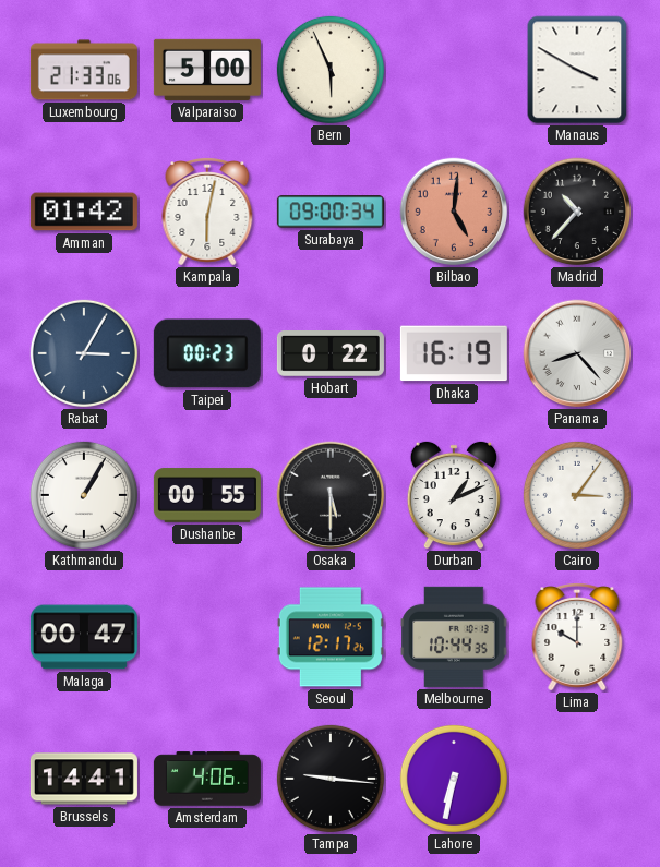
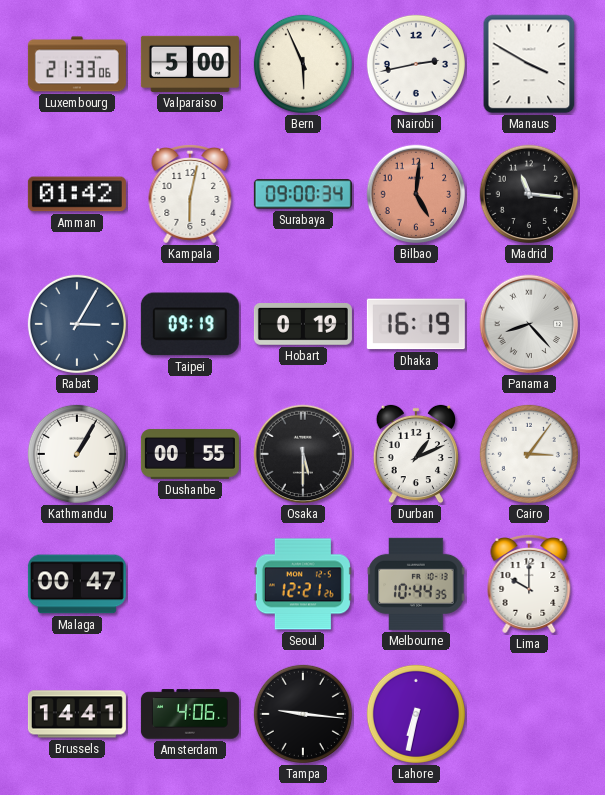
Nairobi: none -> 2:43
Madrid: 10:37 -> 11:16
Taipei: 00:23 -> 09:19
Hobart: 0:22 -> 0:19
Seoul: 12:17 -> 12:21
